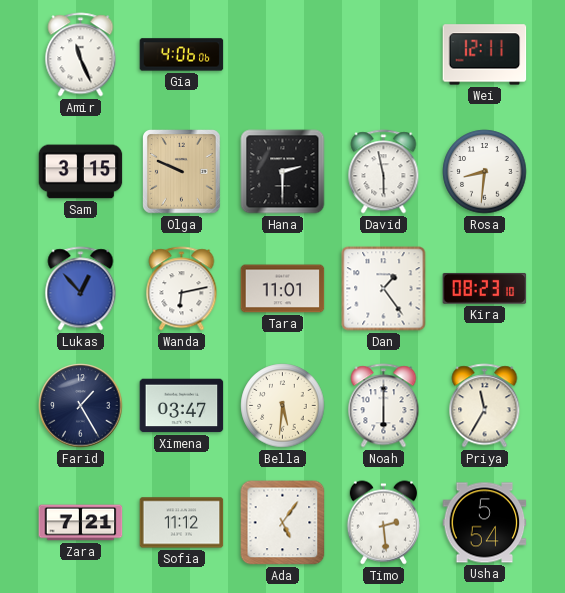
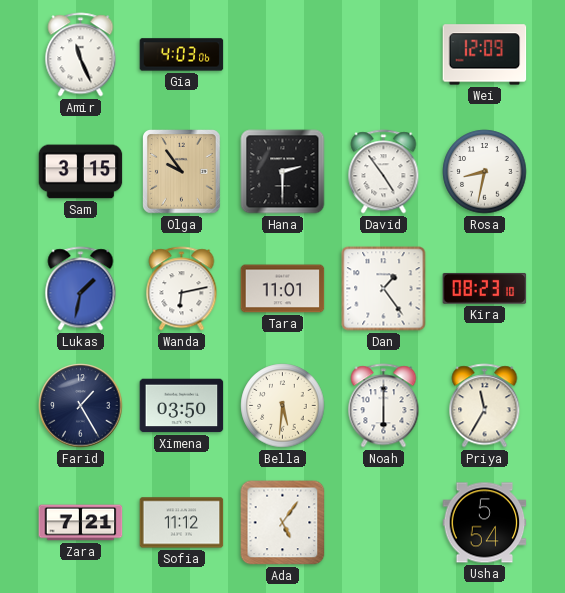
Gia: 4:06 -> 4:03
Wei: 12:11 -> 12:09
Olga: 9:49 -> 9:54
David: 5:58 -> 4:54
Rosa: 8:31 -> 8:32
Lukas: 12:53 -> 1:32
Ximena: 03:47 -> 03:50
Timo: 2:29 -> none
